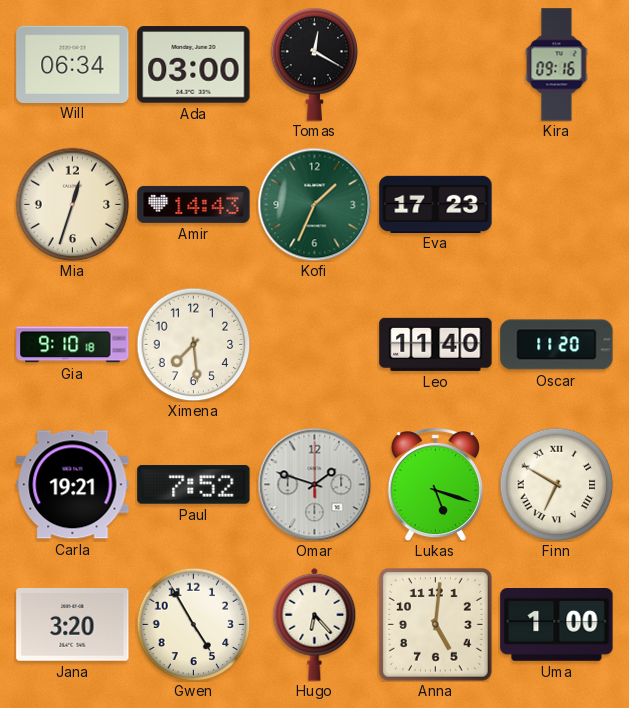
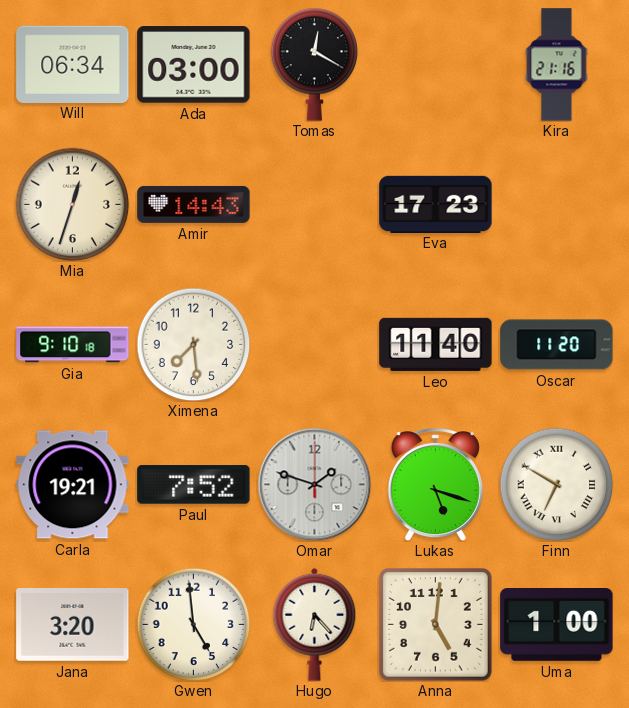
Kira: 09:16 -> 21:16
Kofi: 1:34 -> none
Gwen: 4:55 -> 4:59
